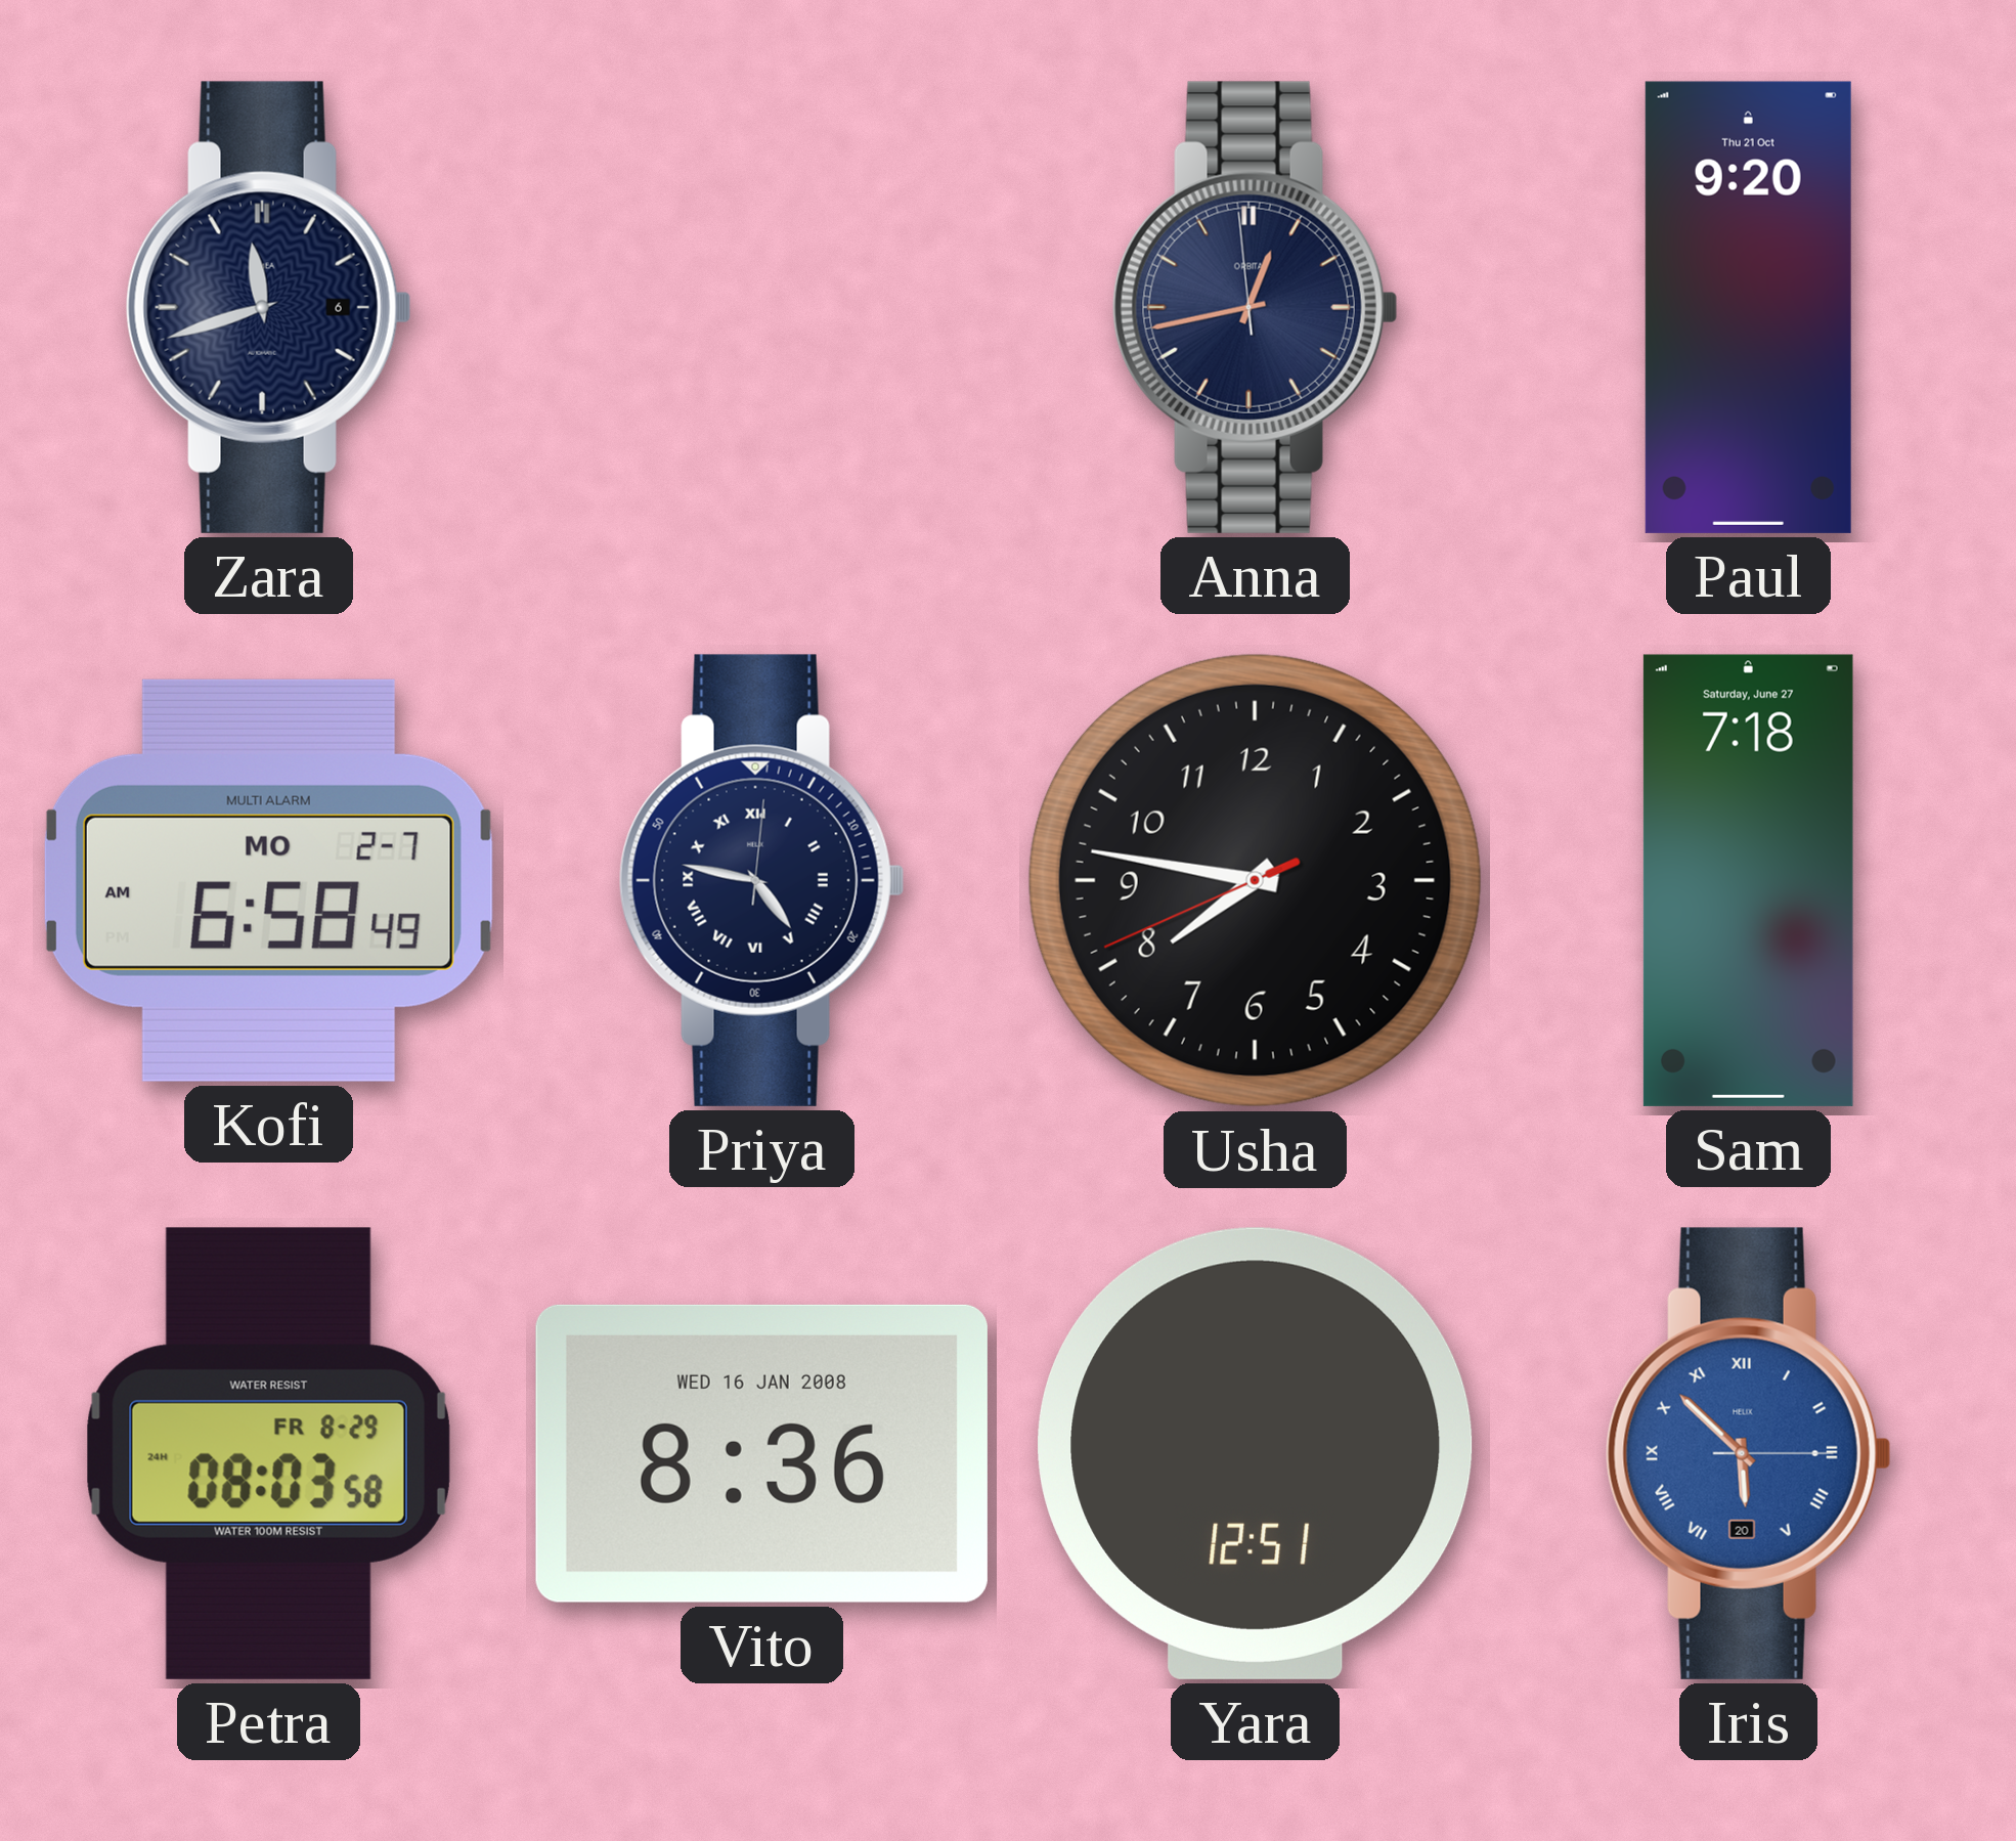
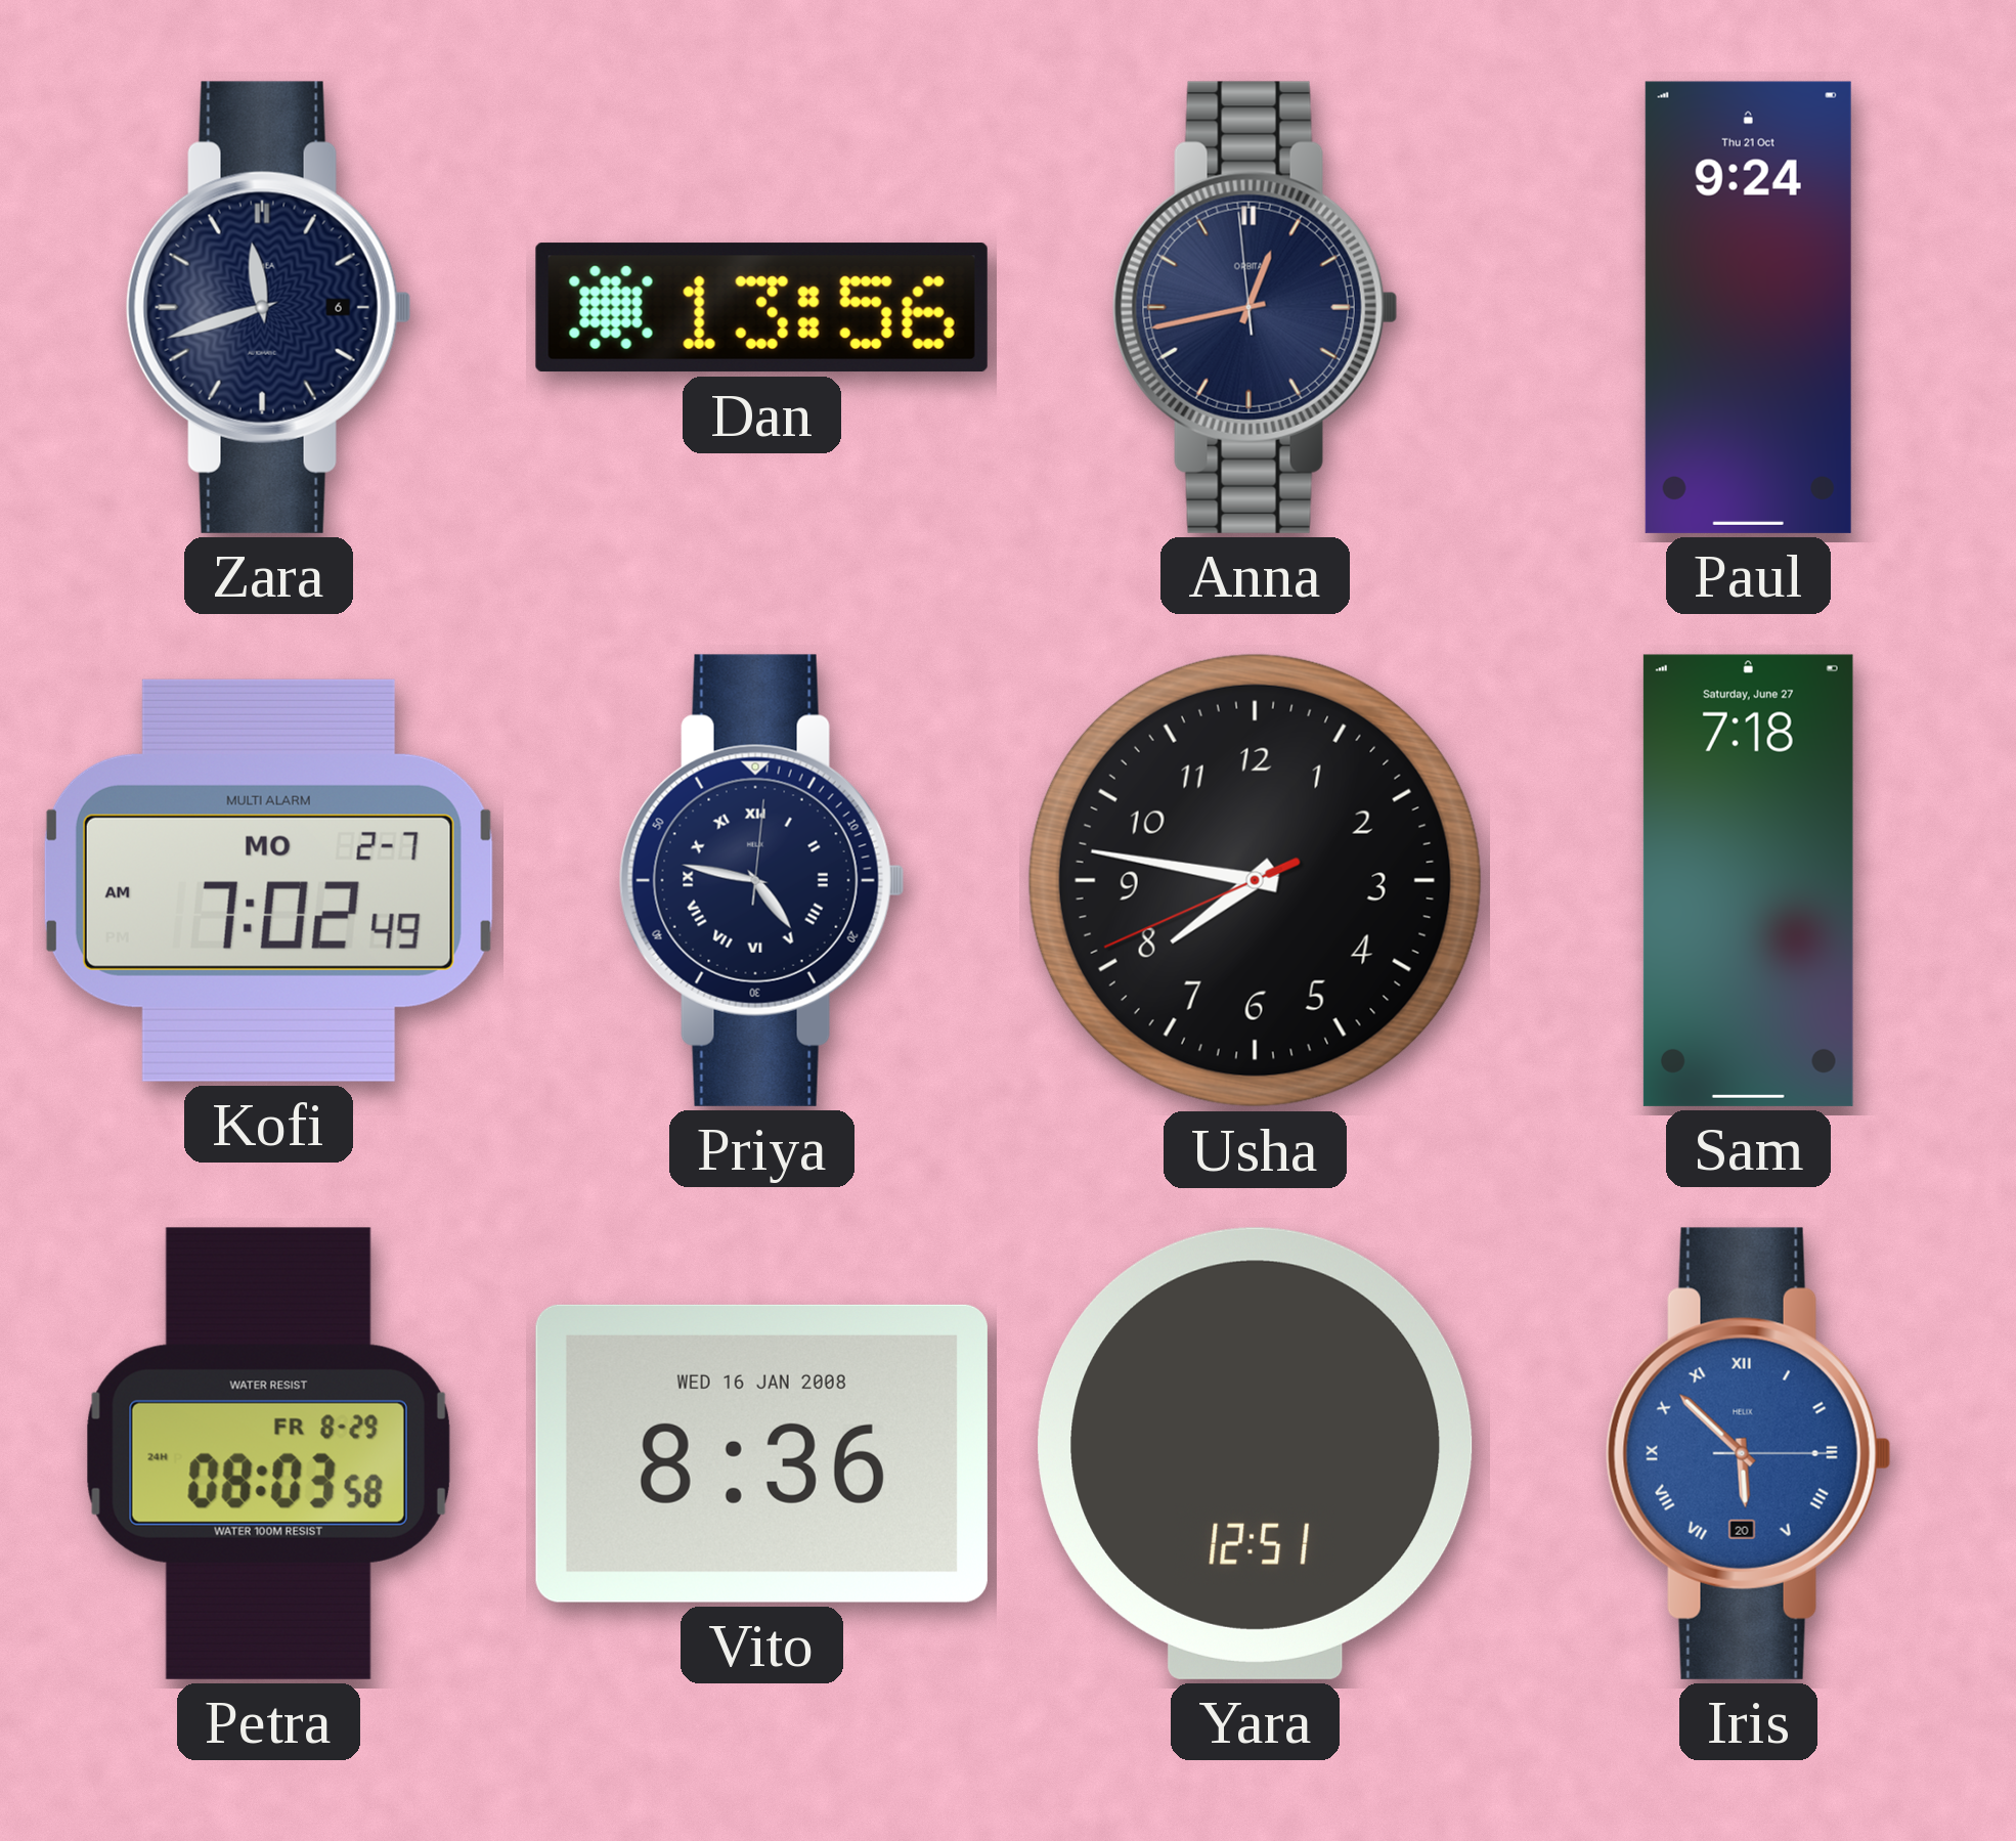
Dan: none -> 13:56
Paul: 9:20 -> 9:24
Kofi: 6:58 -> 7:02
